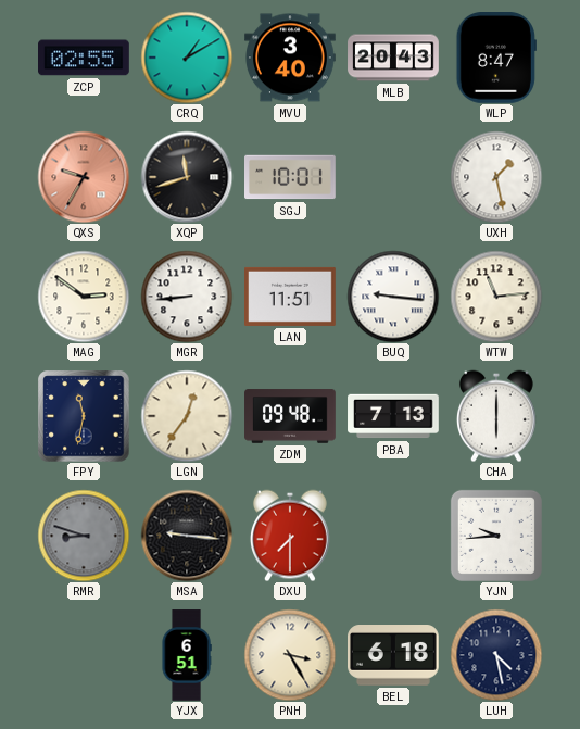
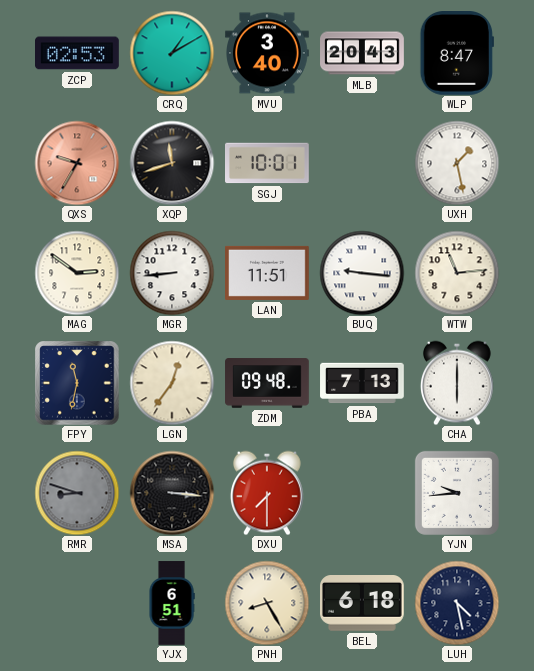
ZCP: 02:55 -> 02:53
MSA: 9:16 -> 3:16
PNH: 3:25 -> 8:25
